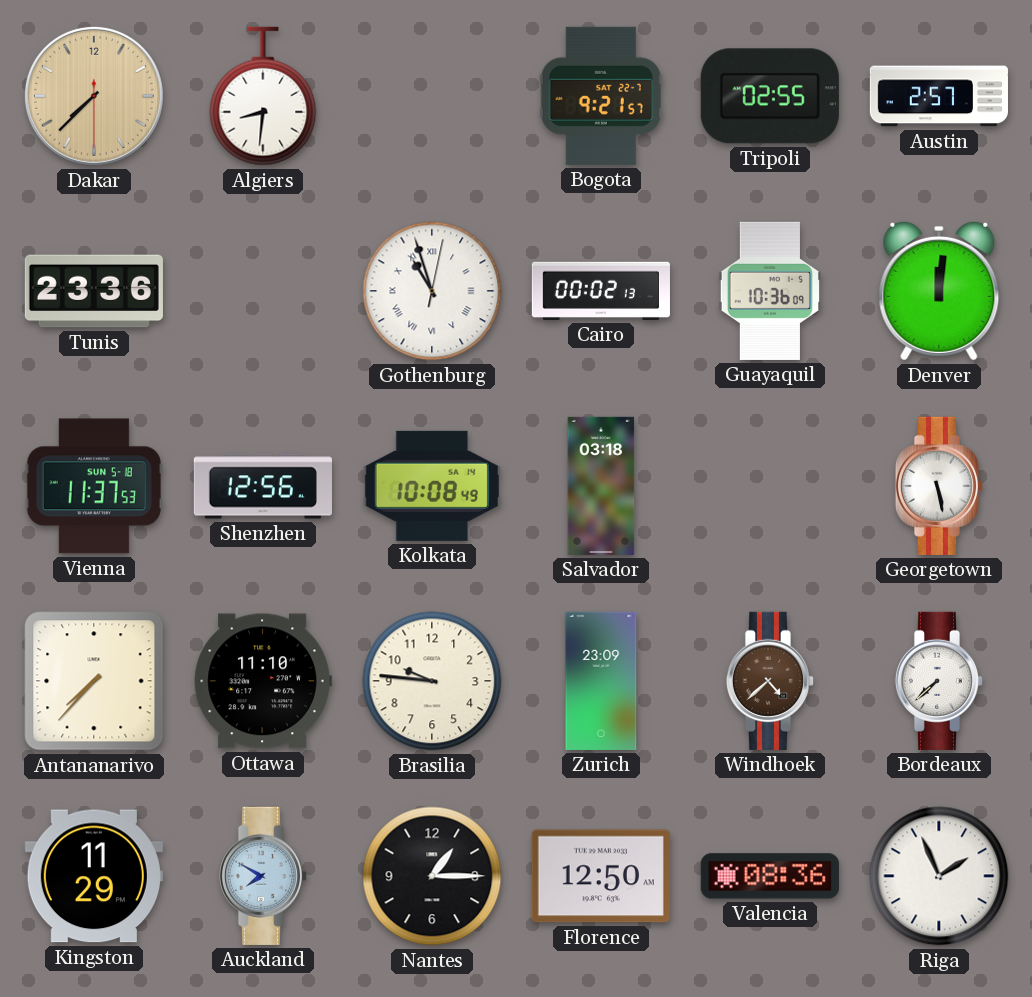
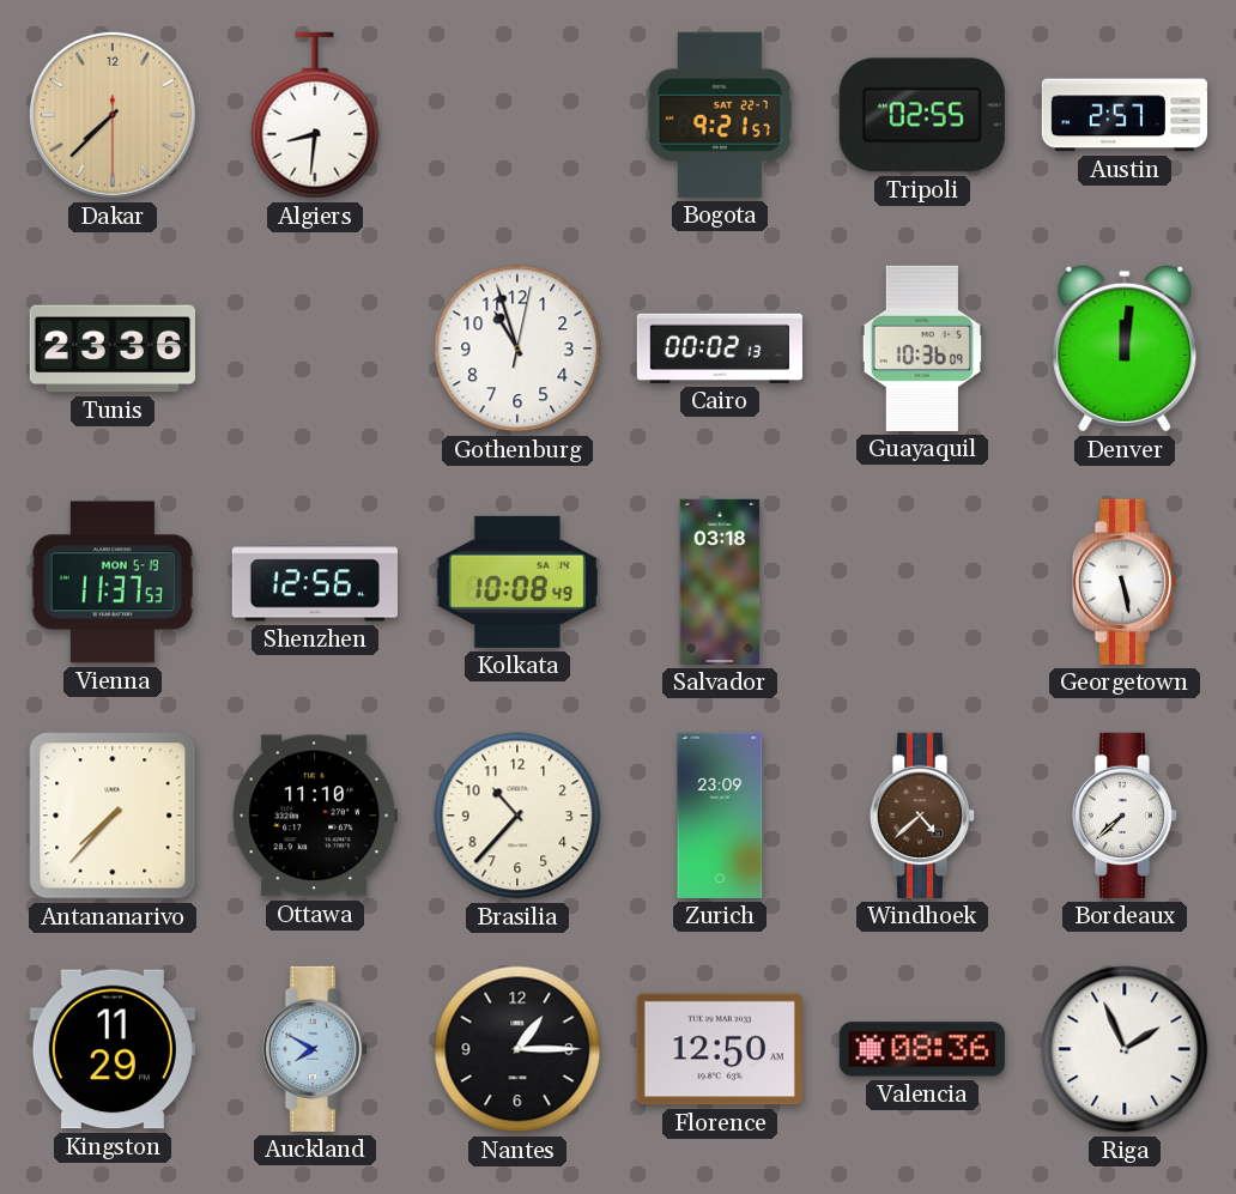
Gothenburg numerals: Roman -> Arabic
Vienna date: SUN 5-18 -> MON 5-19
Brasilia: 9:46 -> 10:37
